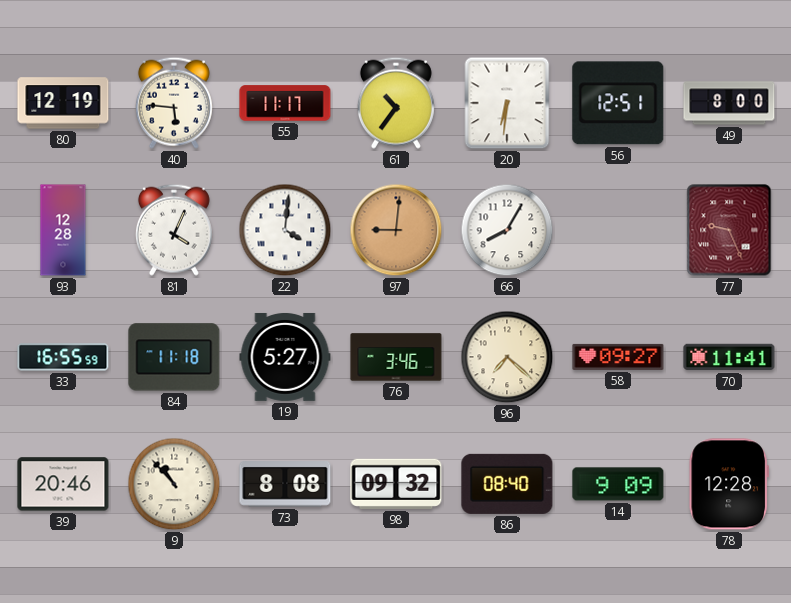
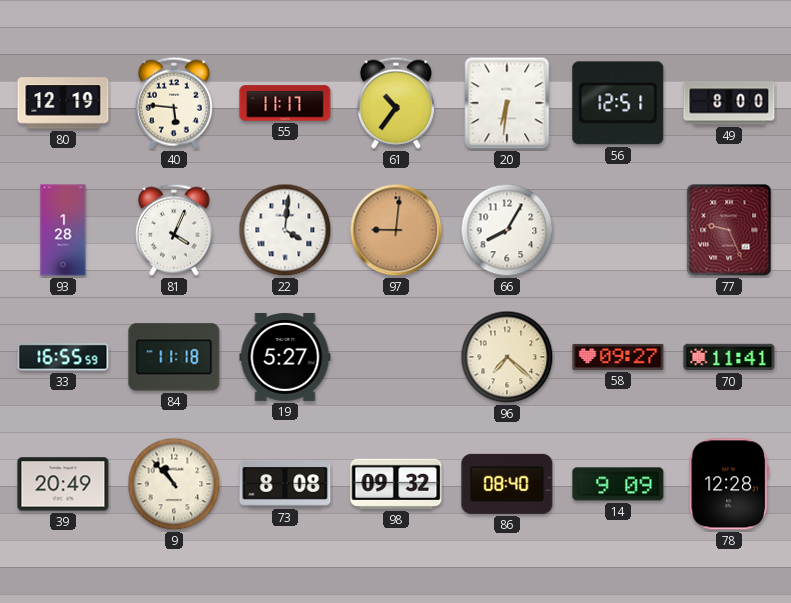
93: 12:28 -> 1:28
76: 3:46 -> none
39: 20:46 -> 20:49
